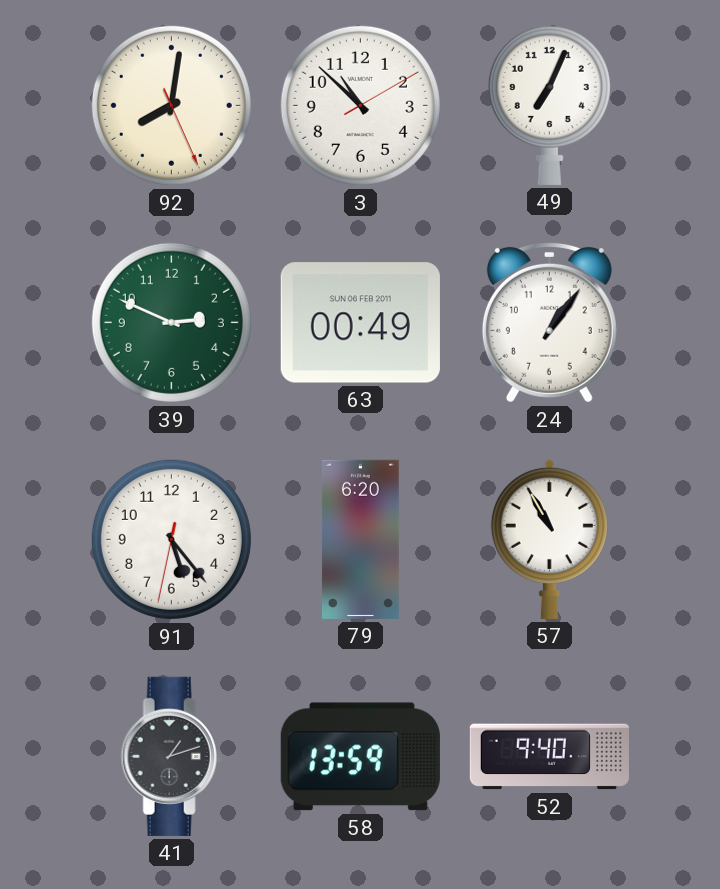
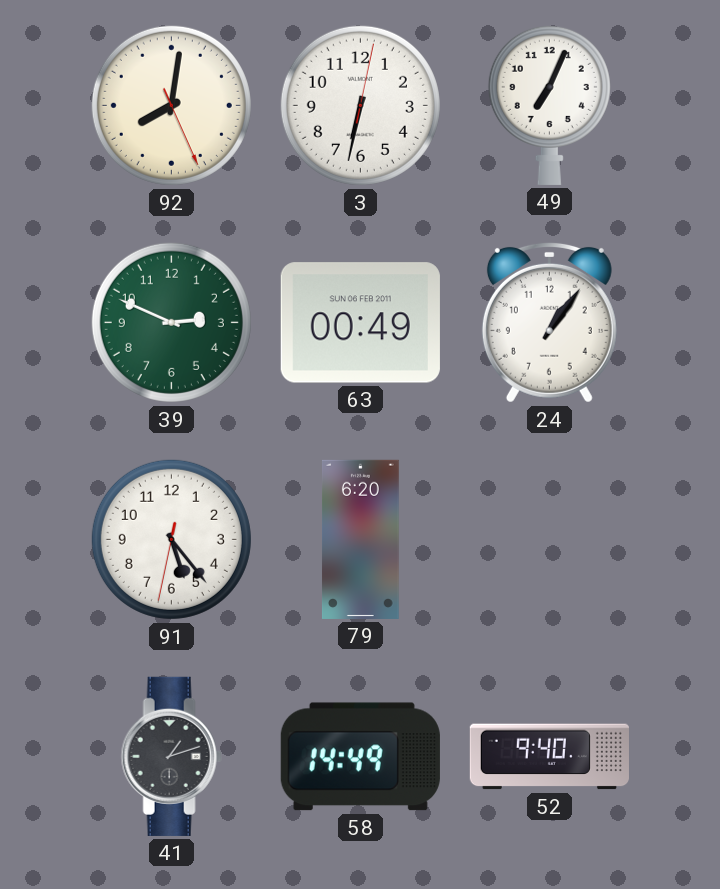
3: 10:52 -> 6:32
57: 10:55 -> none
58: 13:59 -> 14:49
